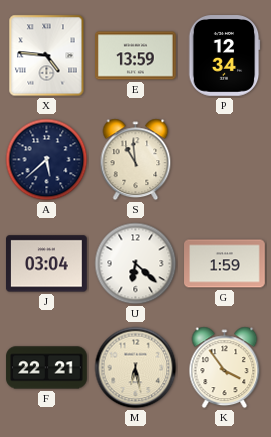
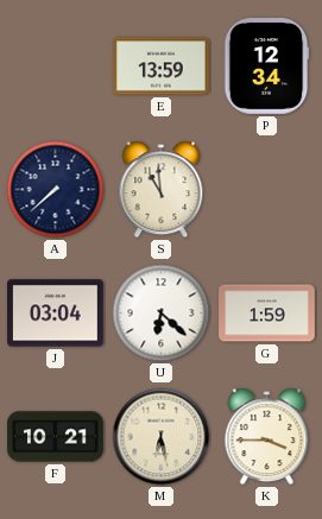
X: 4:46 -> none
A: 5:38 -> 7:38
F: 22:21 -> 10:21
K: 3:54 -> 3:45
